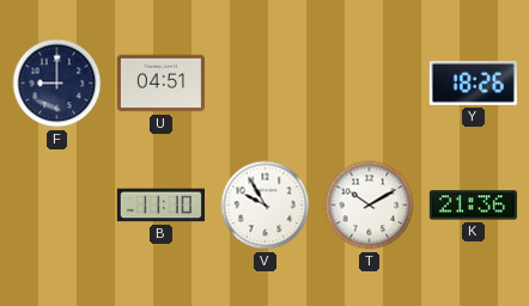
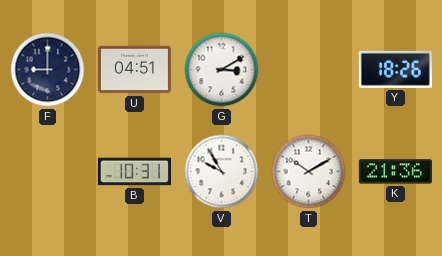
G: none -> 3:10
B: 11:10 -> 10:31
